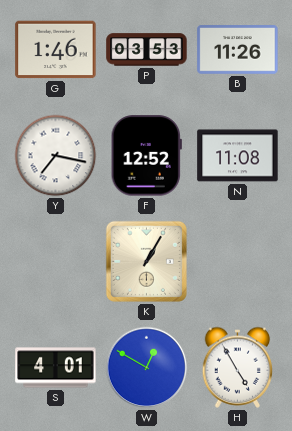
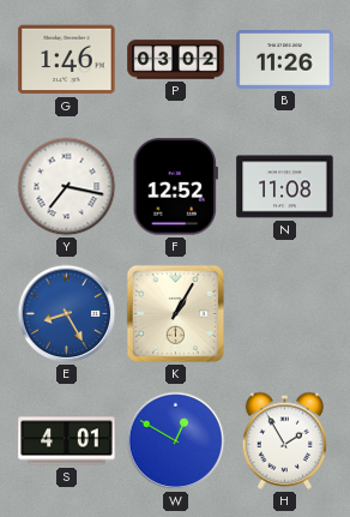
P: 03:53 -> 03:02
E: none -> 8:25
H: 4:55 -> 1:55
